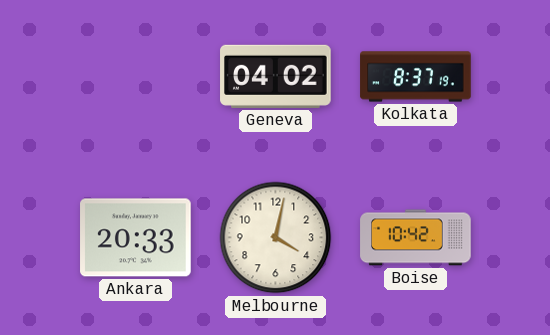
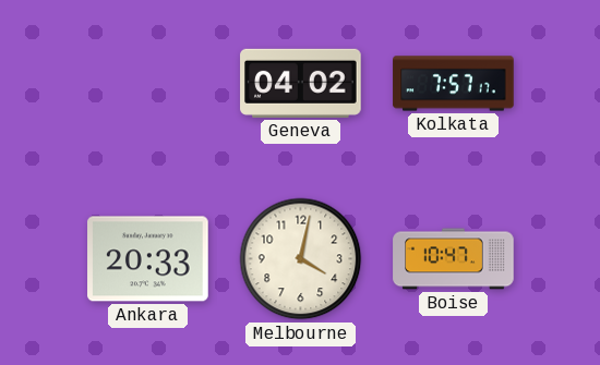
Kolkata: 8:37 -> 7:57
Boise: 10:42 -> 10:47
